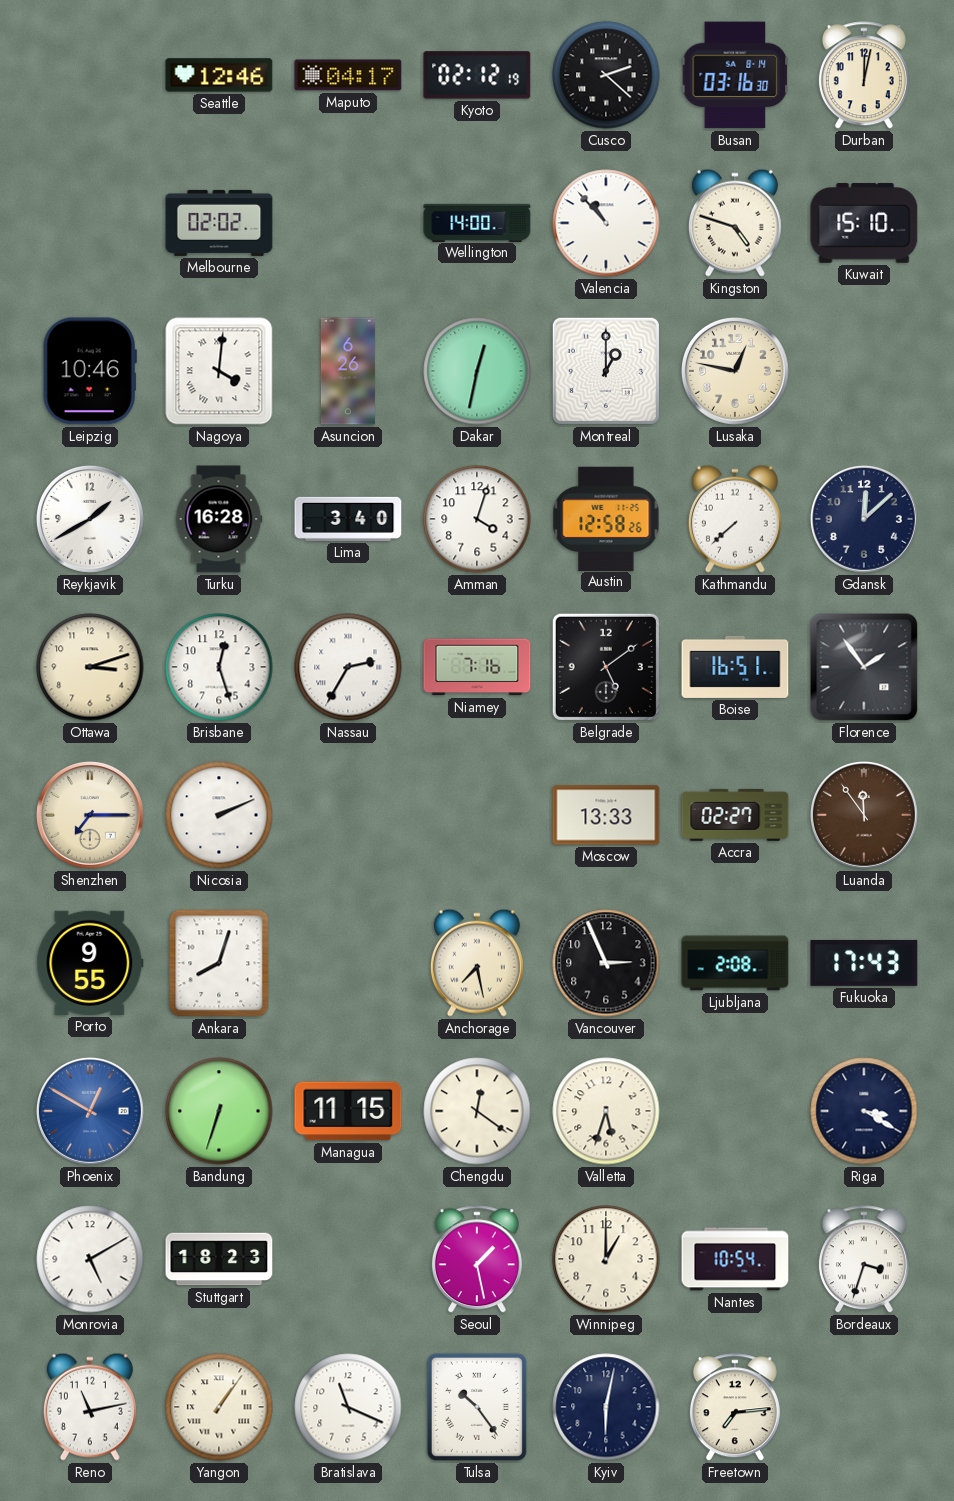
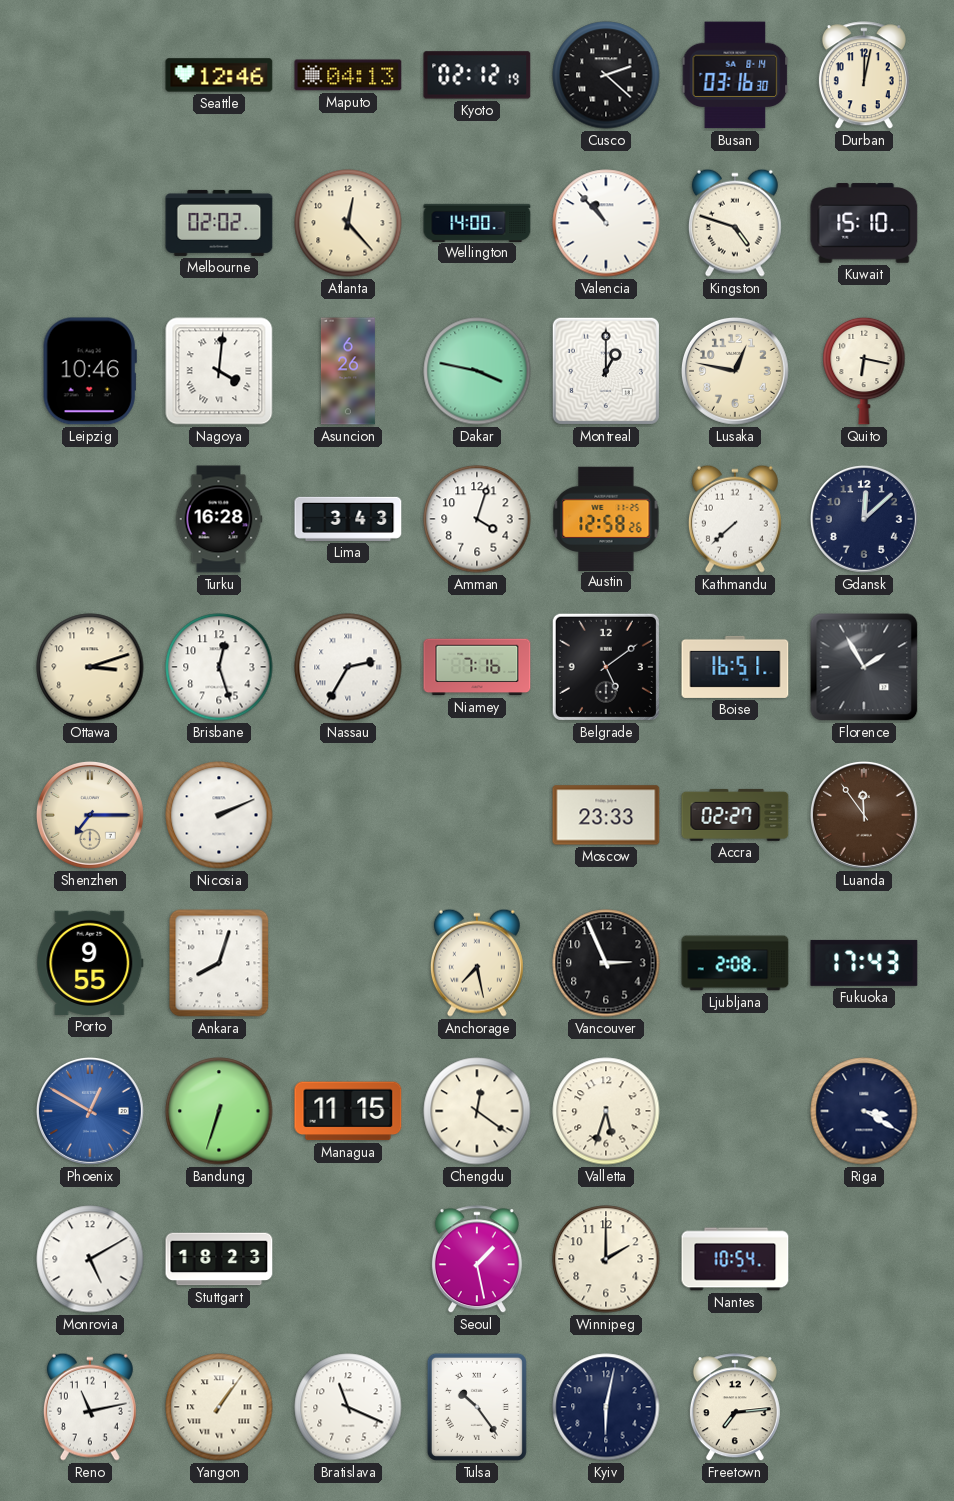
Maputo: 04:17 -> 04:13
Atlanta: none -> 12:23
Dakar: 12:32 -> 3:47
Quito: none -> 6:17
Reykjavik: 1:40 -> none
Lima: 3:40 -> 3:43
Florence: 1:54 -> 1:55
Moscow: 13:33 -> 23:33
Winnipeg: 1:00 -> 2:00
Bordeaux: 3:33 -> none
